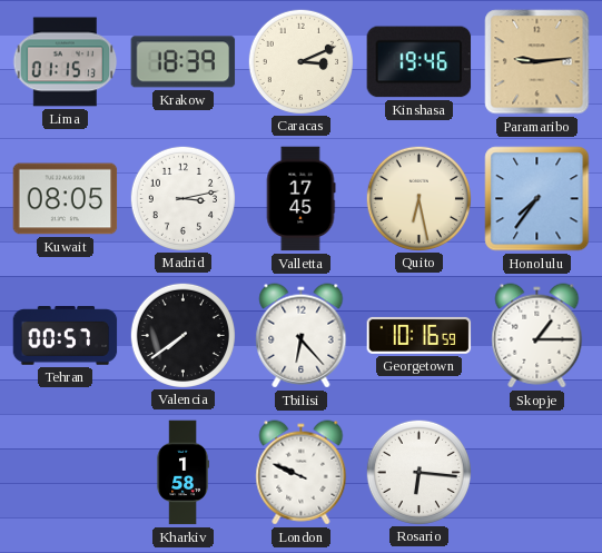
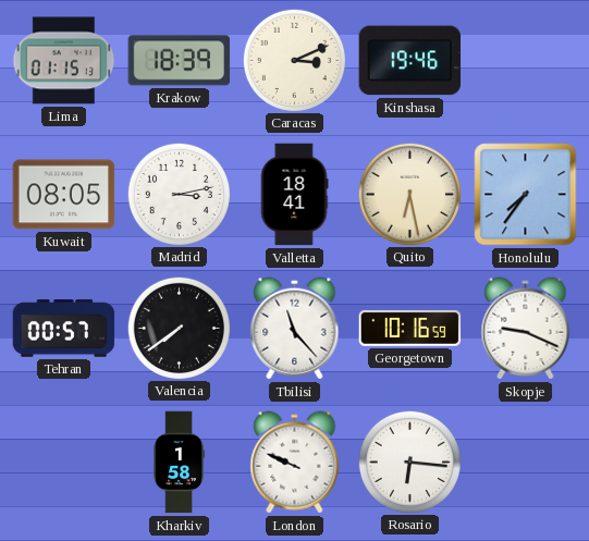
Paramaribo: 9:14 -> none
Valletta: 17:45 -> 18:41
Tbilisi: 6:23 -> 11:23
Skopje: 1:15 -> 9:19
